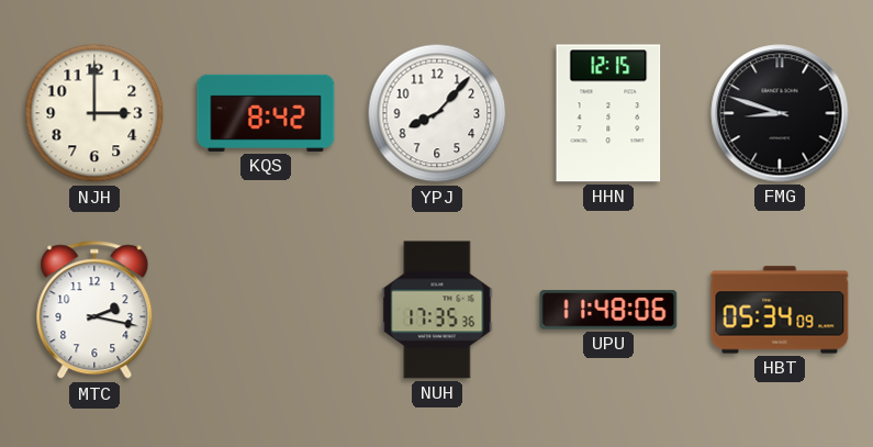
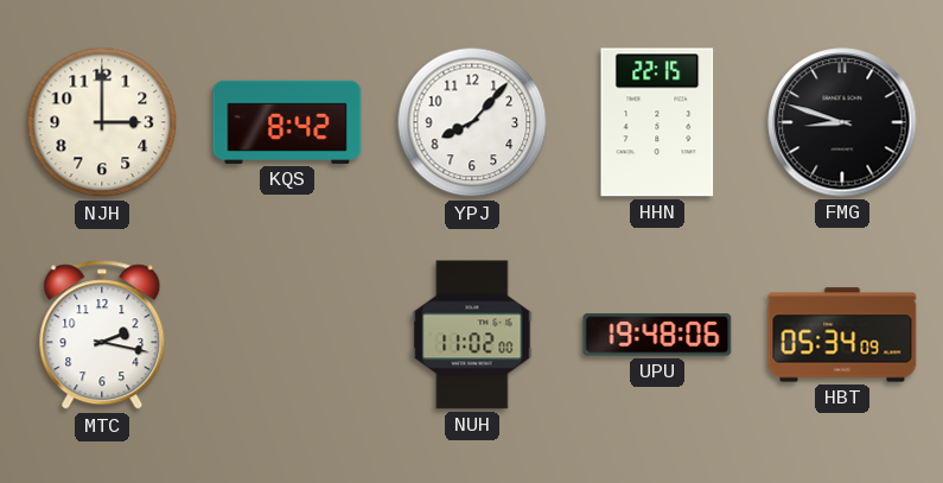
HHN: 12:15 -> 22:15
NUH: 17:35 -> 11:02
UPU: 11:48 -> 19:48
